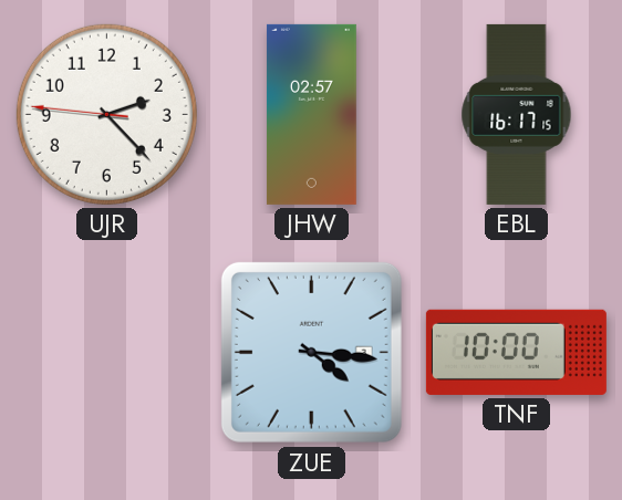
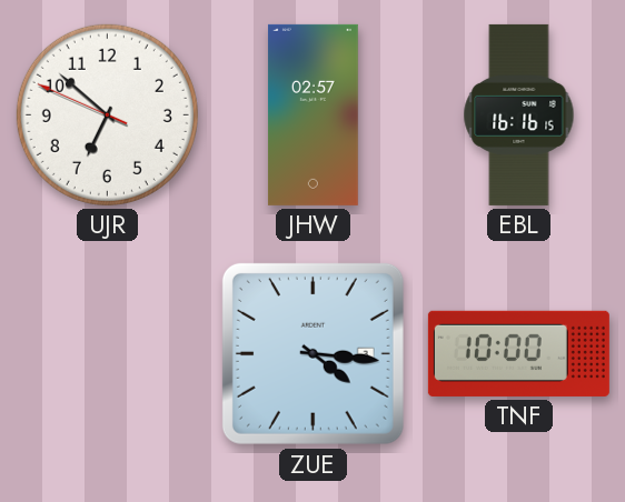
UJR: 2:22 -> 6:51
EBL: 16:17 -> 16:16
